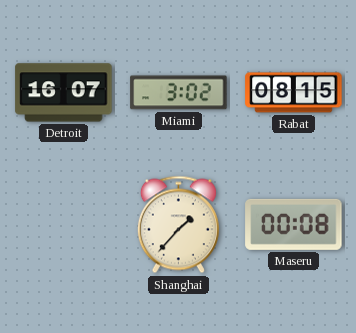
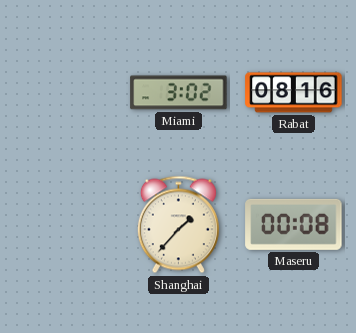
Detroit: 16:07 -> none
Rabat: 08:15 -> 08:16
